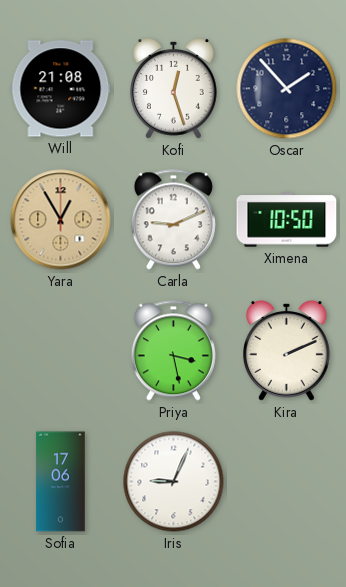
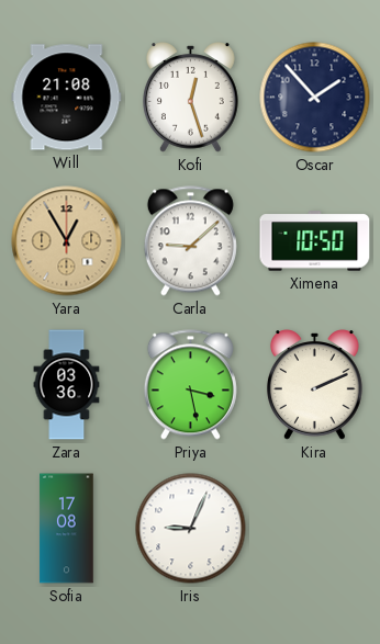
Carla: 9:11 -> 9:08
Zara: none -> 03:36
Sofia: 17:06 -> 17:08
